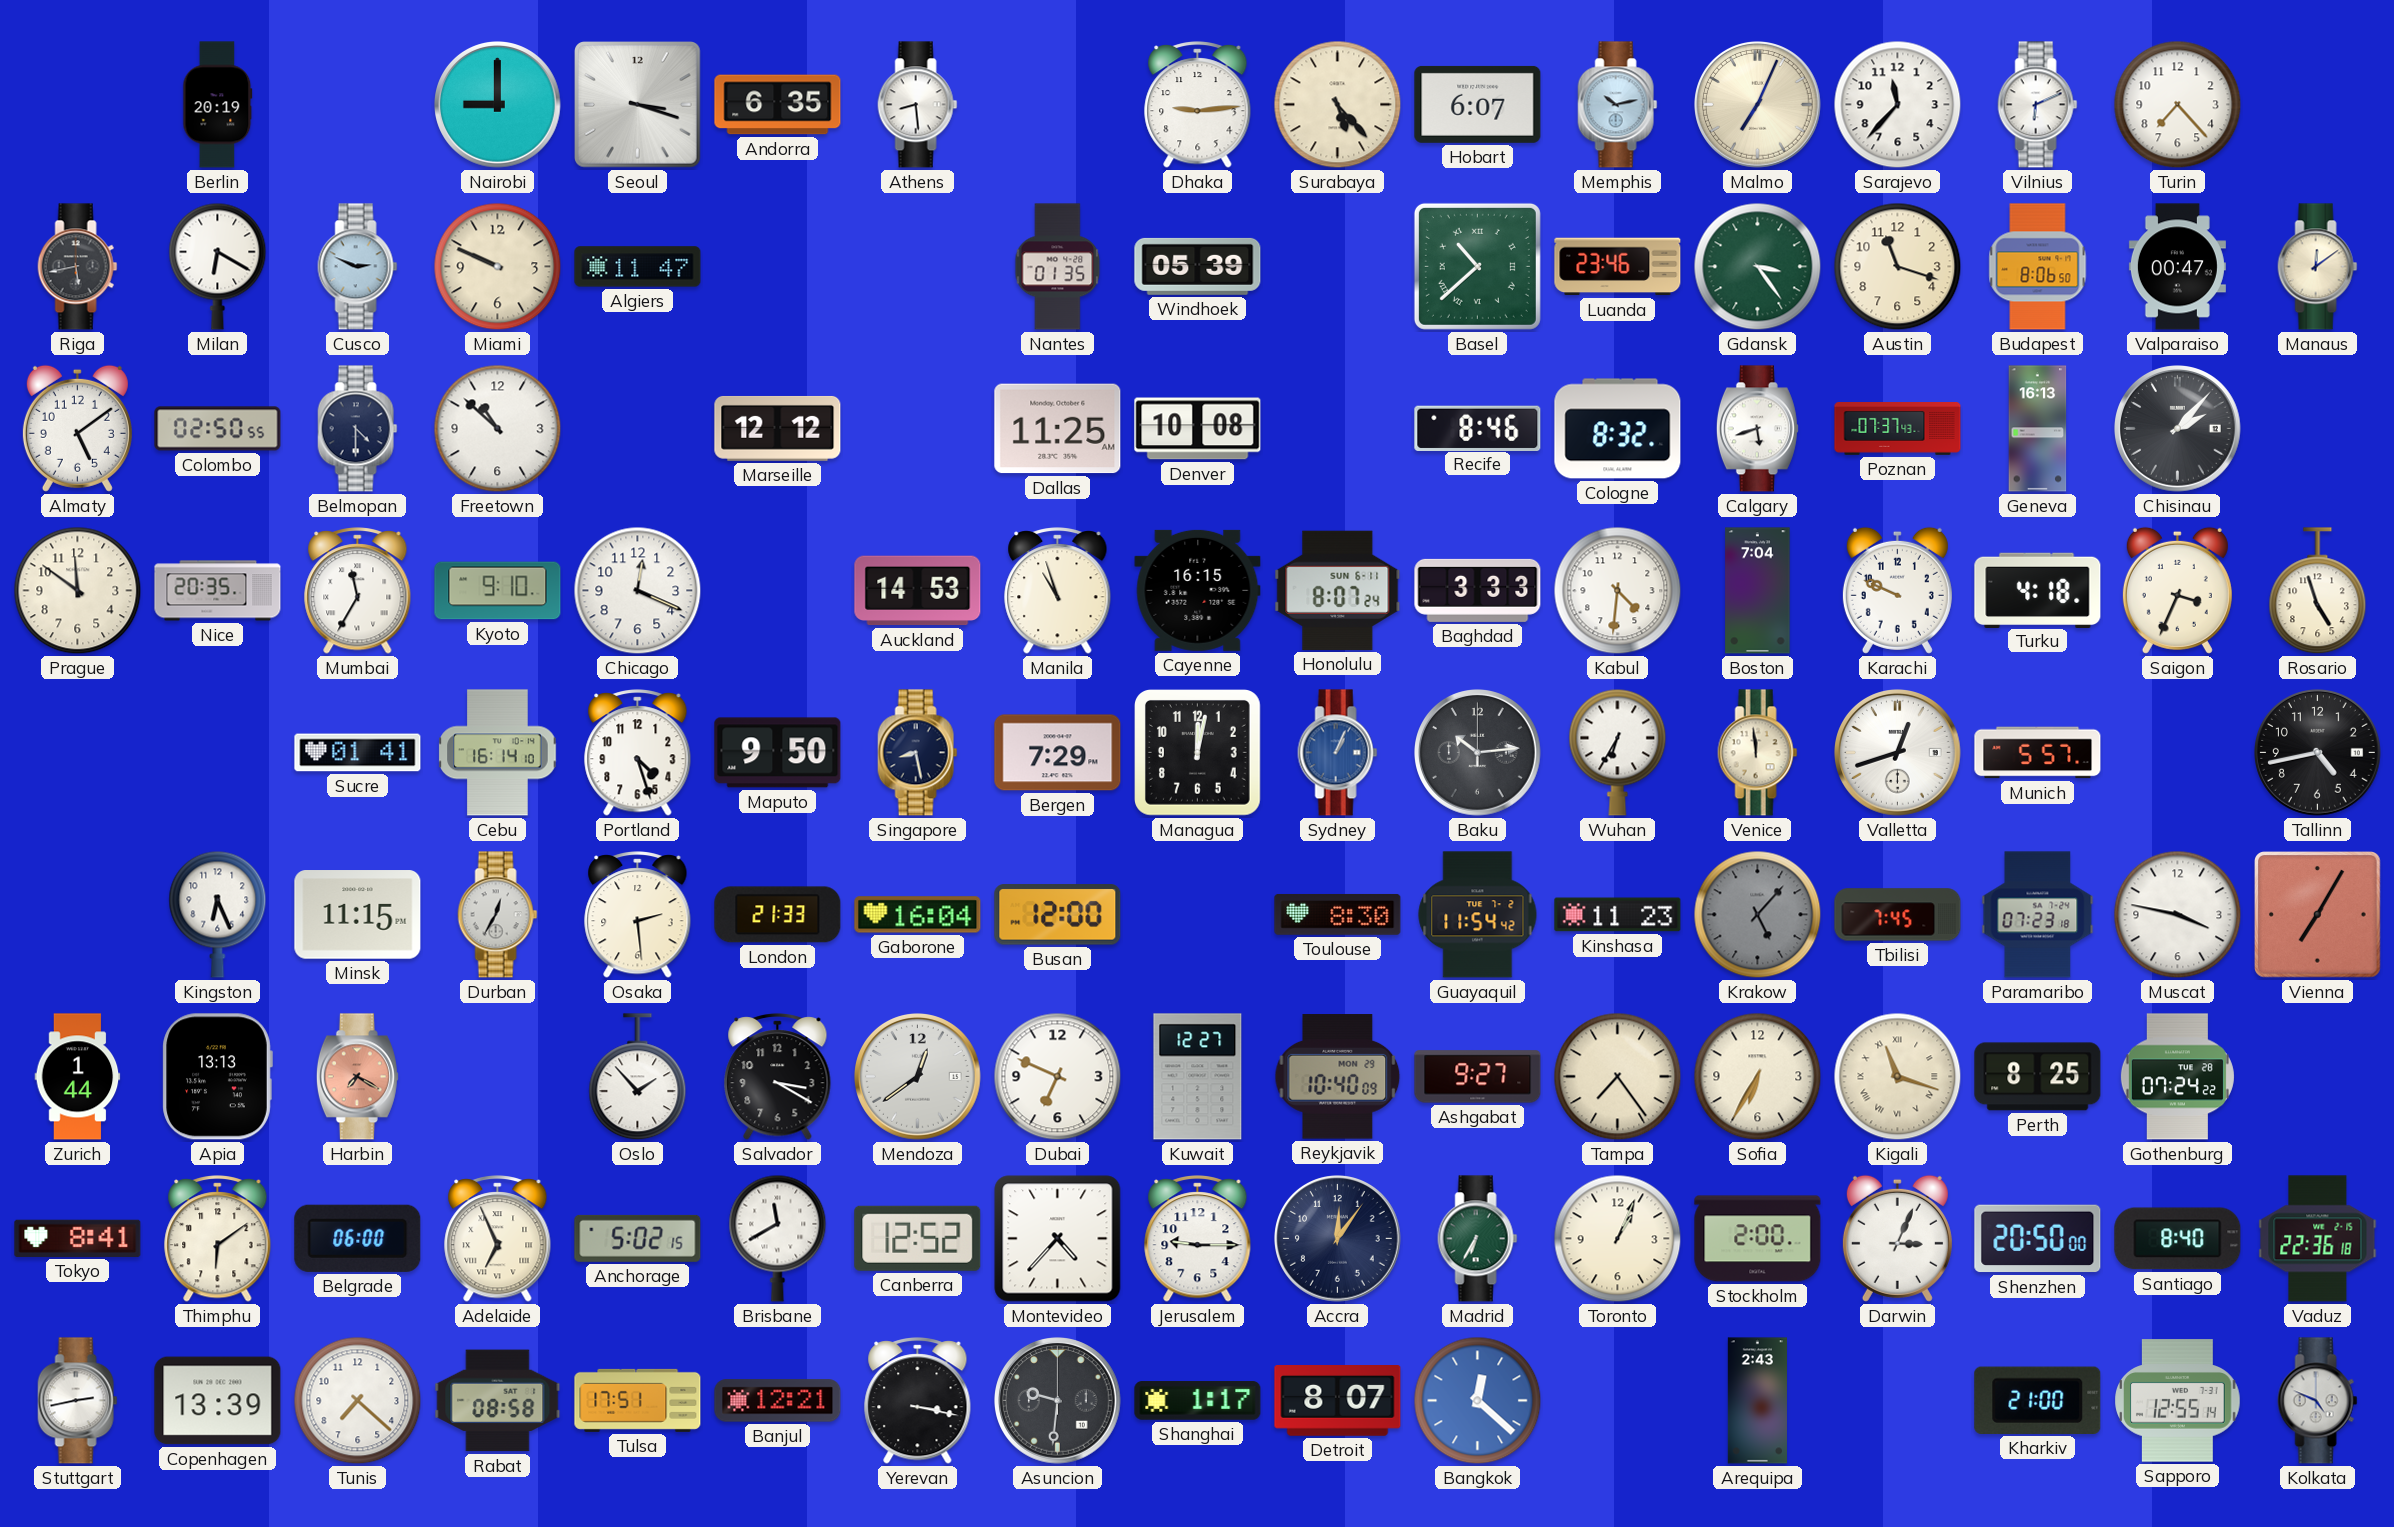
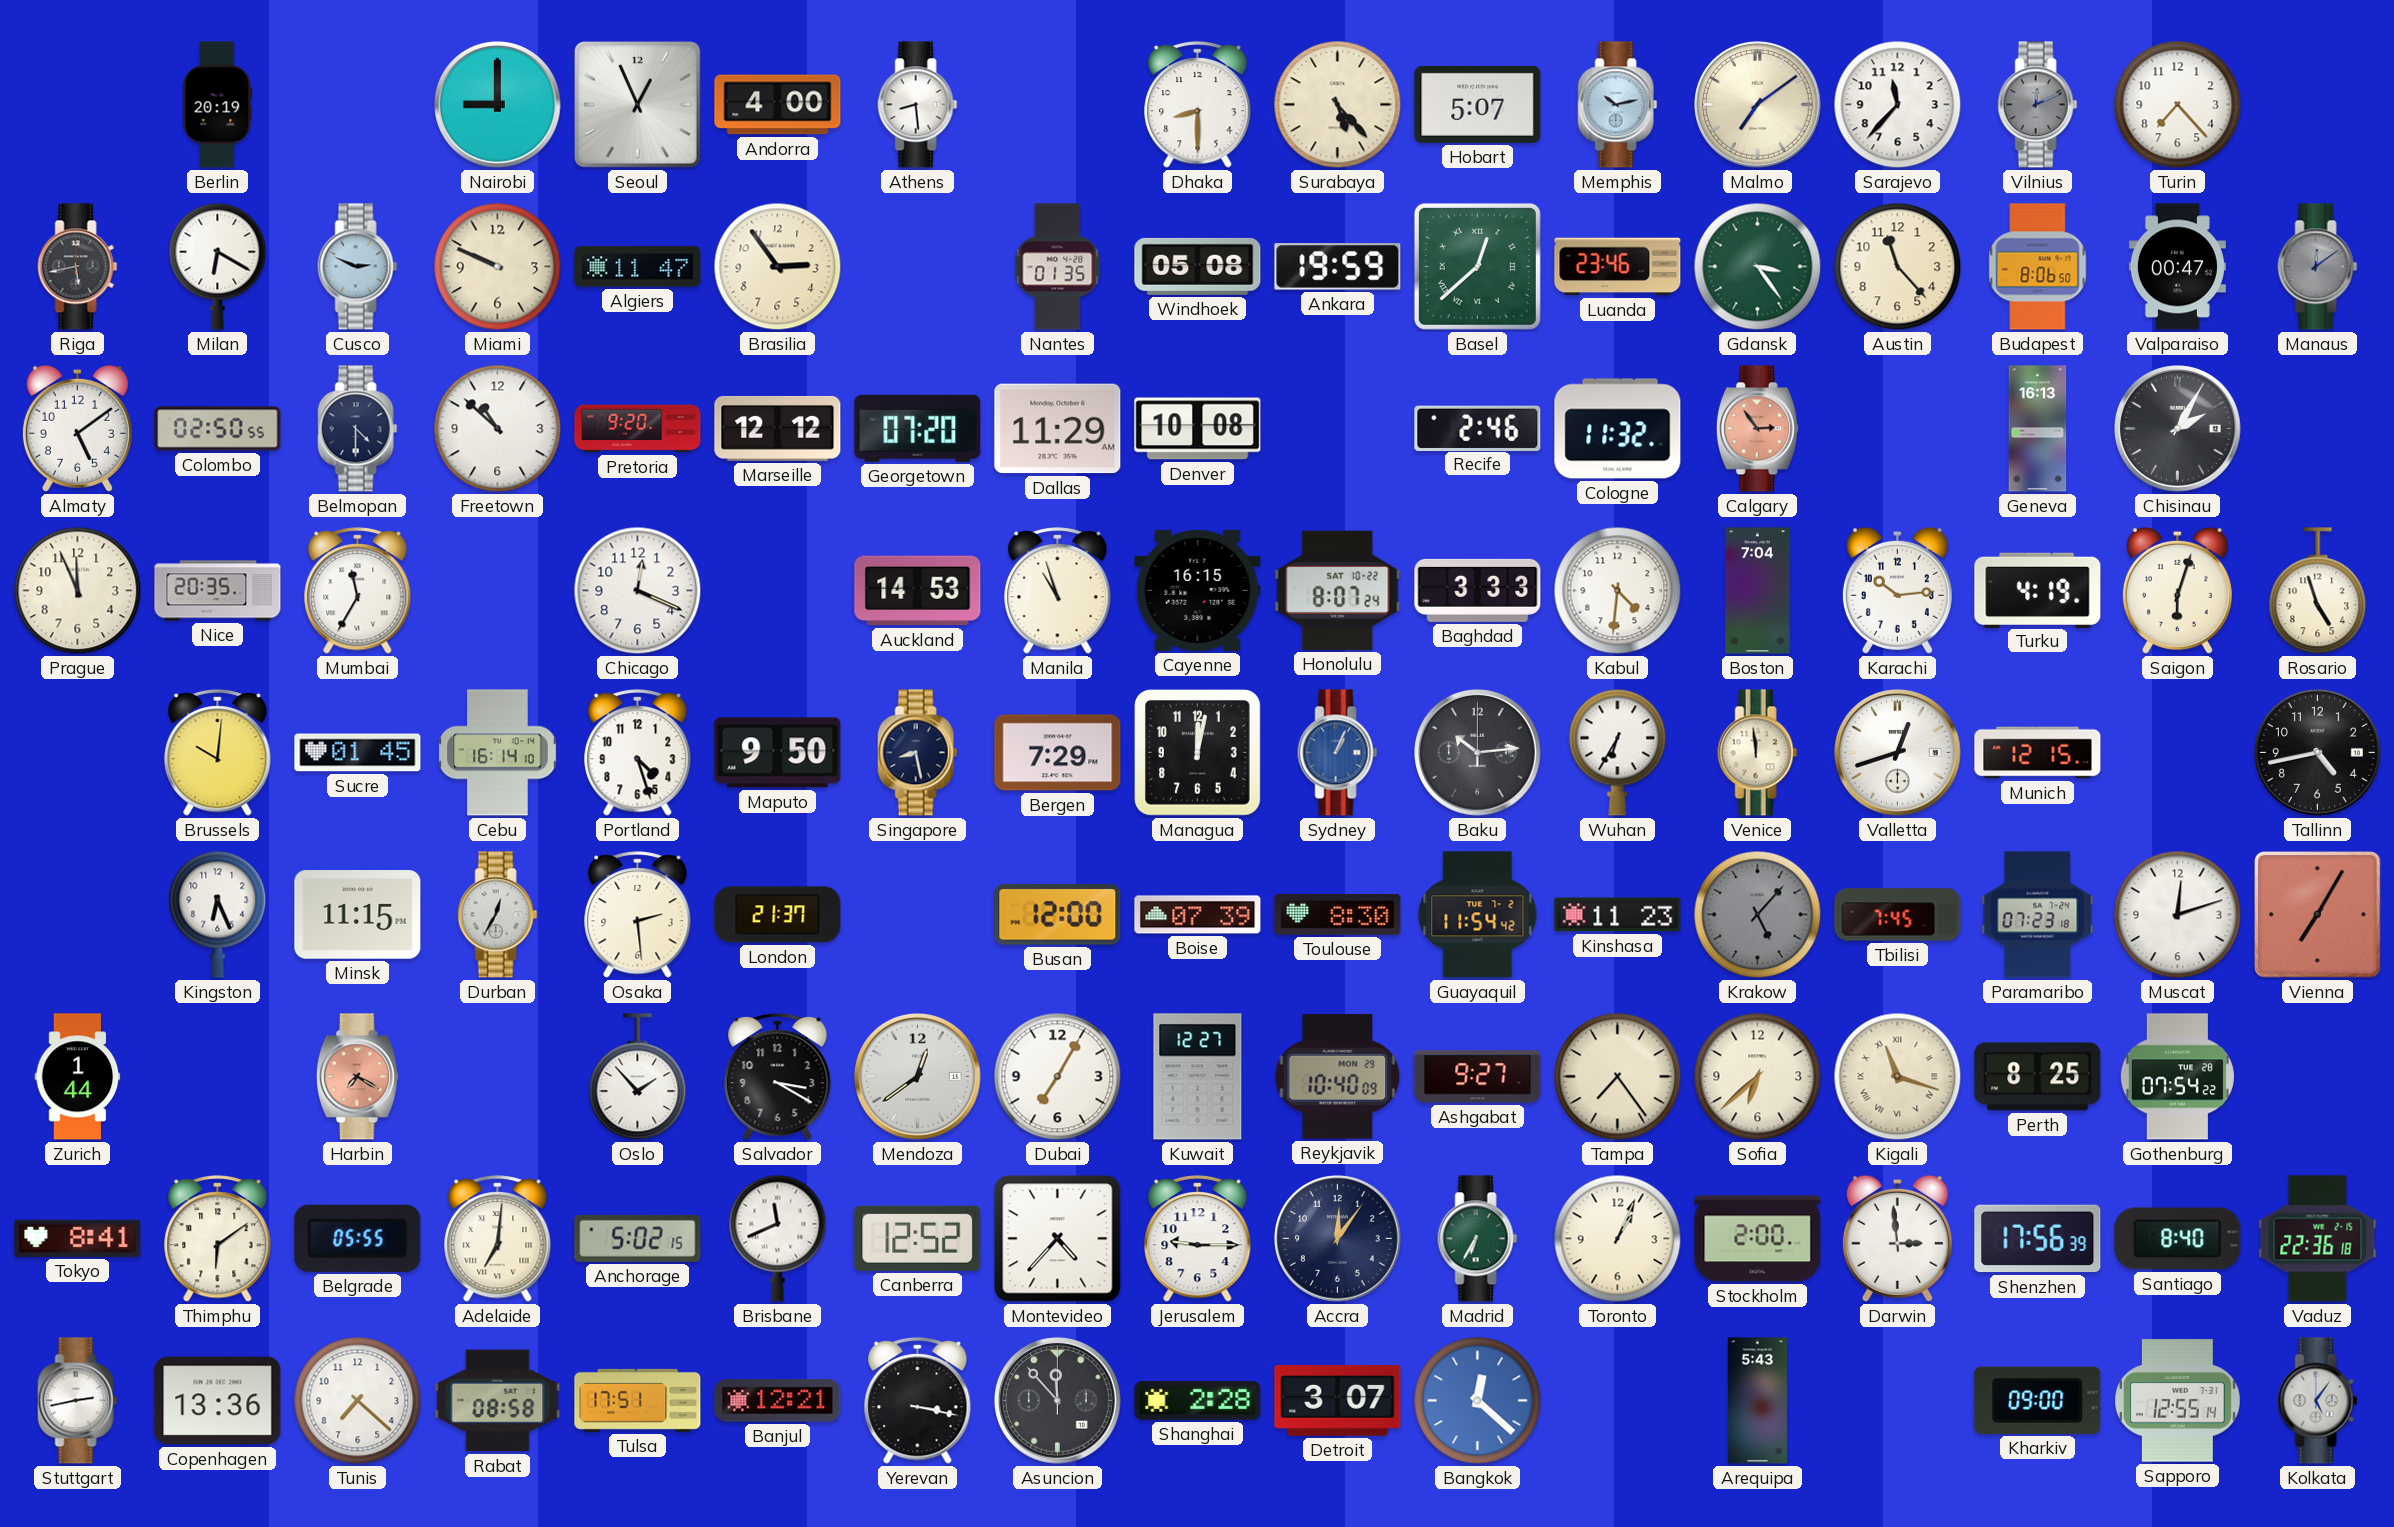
Seoul: 3:18 -> 12:56
Andorra: 6:35 -> 4:00
Dhaka: 9:14 -> 8:30
Hobart: 6:07 -> 5:07
Malmo: 7:04 -> 7:09
Vilnius: 6:11 -> 12:11
Vilnius dial: white -> grey
Brasilia: none -> 2:54
Windhoek: 05:39 -> 05:08
Ankara: none -> 19:59
Basel: 10:38 -> 12:38
Austin: 11:18 -> 11:23
Manaus dial: cream -> grey
Pretoria: none -> 9:20
Georgetown: none -> 07:20
Dallas: 11:25 -> 11:29
Recife: 8:46 -> 2:46
Cologne: 8:32 -> 11:32
Calgary: 5:42 -> 2:54
Calgary dial: white -> salmon
Poznan: 07:37 -> none
Chisinau: 2:07 -> 2:05
Prague: 11:51 -> 11:56
Kyoto: 9:10 -> none
Honolulu date: SUN 6-11 -> SAT 10-22
Karachi: 9:49 -> 10:14
Turku: 4:18 -> 4:19
Saigon: 3:34 -> 6:03
Brussels: none -> 10:01
Sucre: 01:41 -> 01:45
Munich: 5:57 -> 12:15
London: 21:33 -> 21:37
Gaborone: 16:04 -> none
Boise: none -> 07:39
Muscat: 3:47 -> 12:12
Apia: 13:13 -> none
Dubai: 6:49 -> 7:05
Sofia: 6:35 -> 6:38
Gothenburg: 07:24 -> 07:54
Belgrade: 06:00 -> 05:55
Adelaide: 6:56 -> 7:01
Brisbane: 11:40 -> 11:41
Darwin: 3:04 -> 2:59
Shenzhen: 20:50 -> 17:56
Copenhagen: 13:39 -> 13:36
Asuncion: 9:31 -> 11:53
Shanghai: 1:17 -> 2:28
Detroit: 8:07 -> 3:07
Arequipa: 2:43 -> 5:43
Kharkiv: 21:00 -> 09:00
Kolkata: 4:49 -> 5:06
